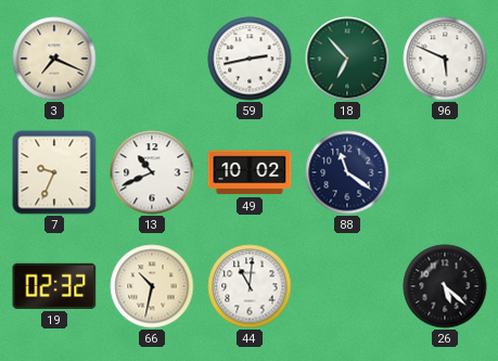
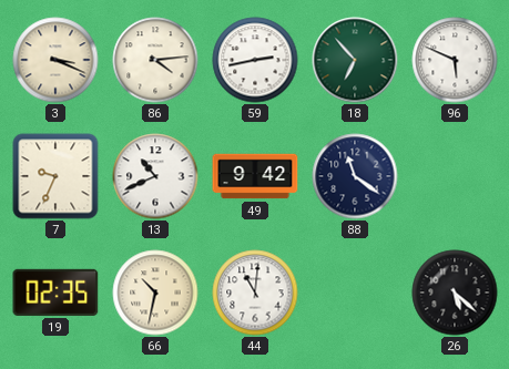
3: 7:19 -> 3:19
86: none -> 4:14
49: 10:02 -> 9:42
19: 02:32 -> 02:35
